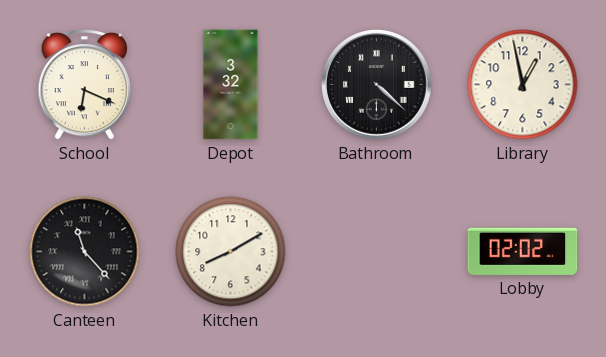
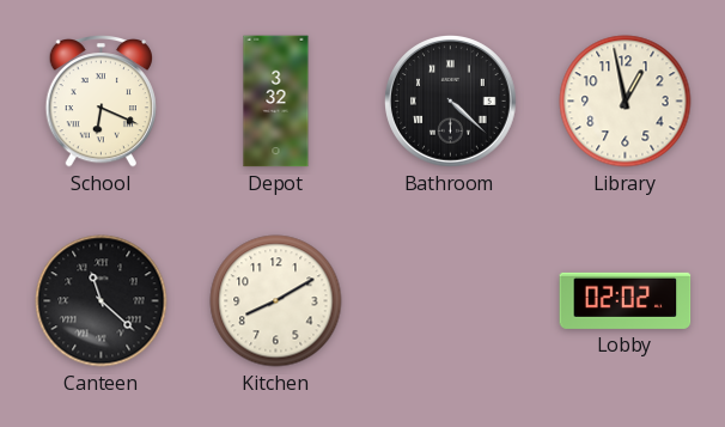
Canteen: 11:23 -> 11:22
